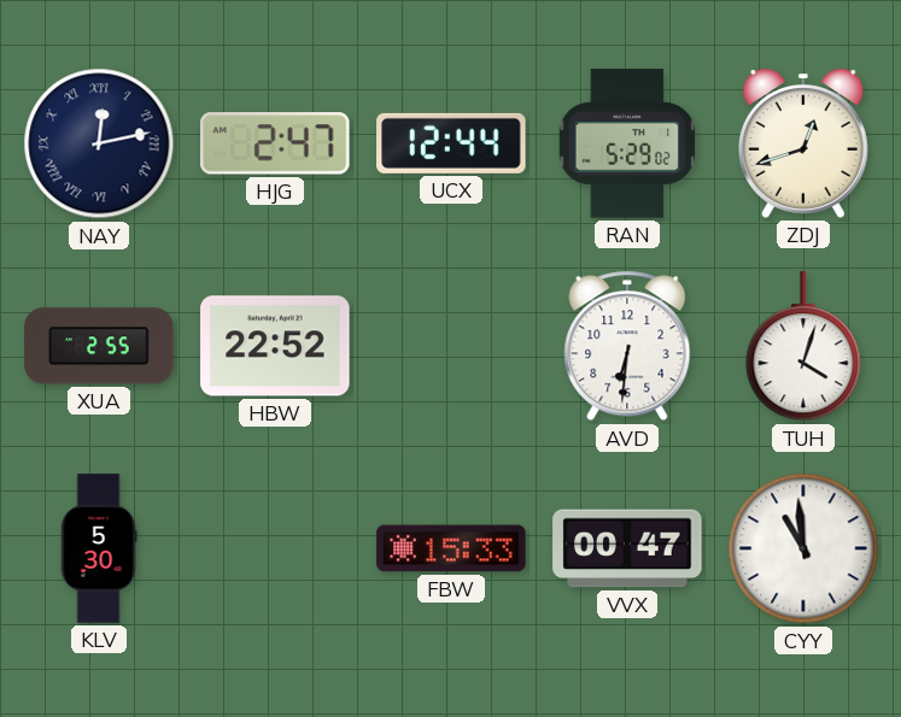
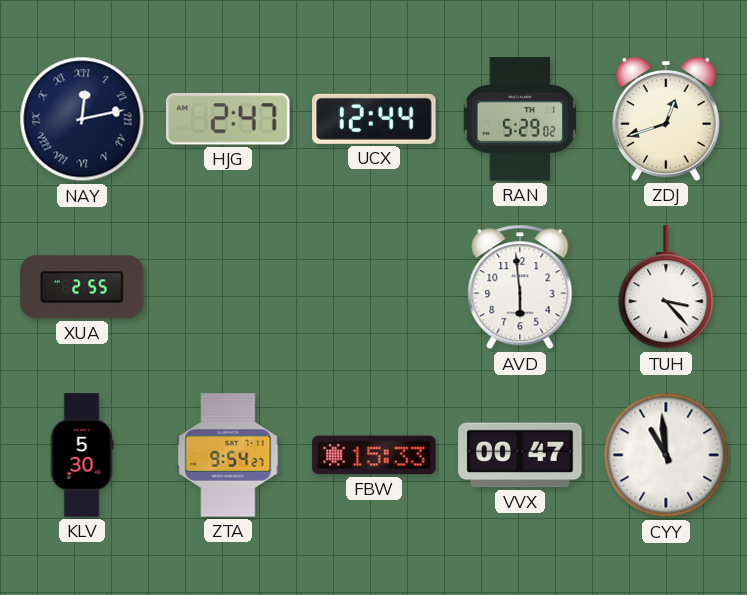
HBW: 22:52 -> none
AVD: 6:31 -> 5:59
TUH: 4:03 -> 3:23
ZTA: none -> 9:54
